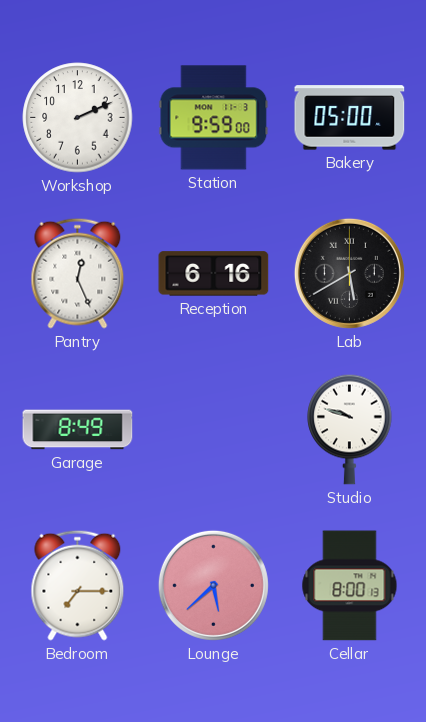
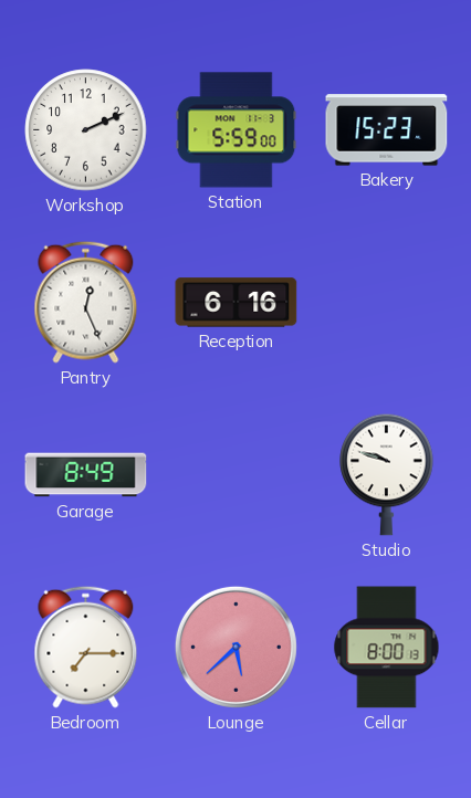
Station: 9:59 -> 5:59
Bakery: 05:00 -> 15:23
Lab: 5:40 -> none
